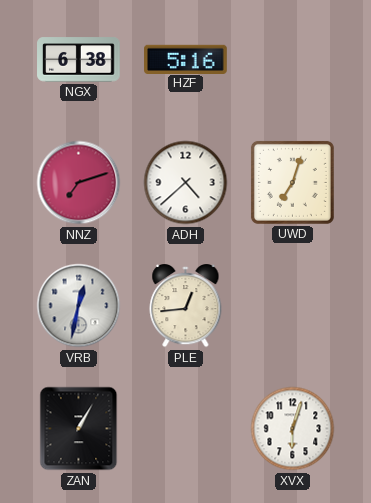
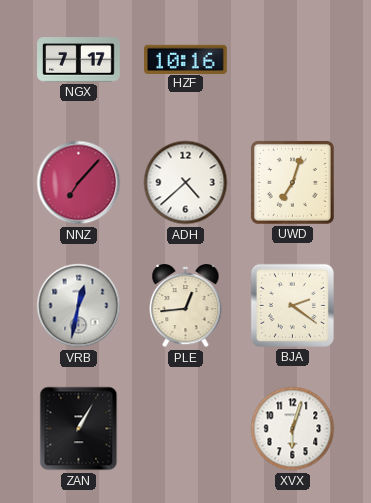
NGX: 6:38 -> 7:17
HZF: 5:16 -> 10:16
NNZ: 7:12 -> 7:07
BJA: none -> 2:21
